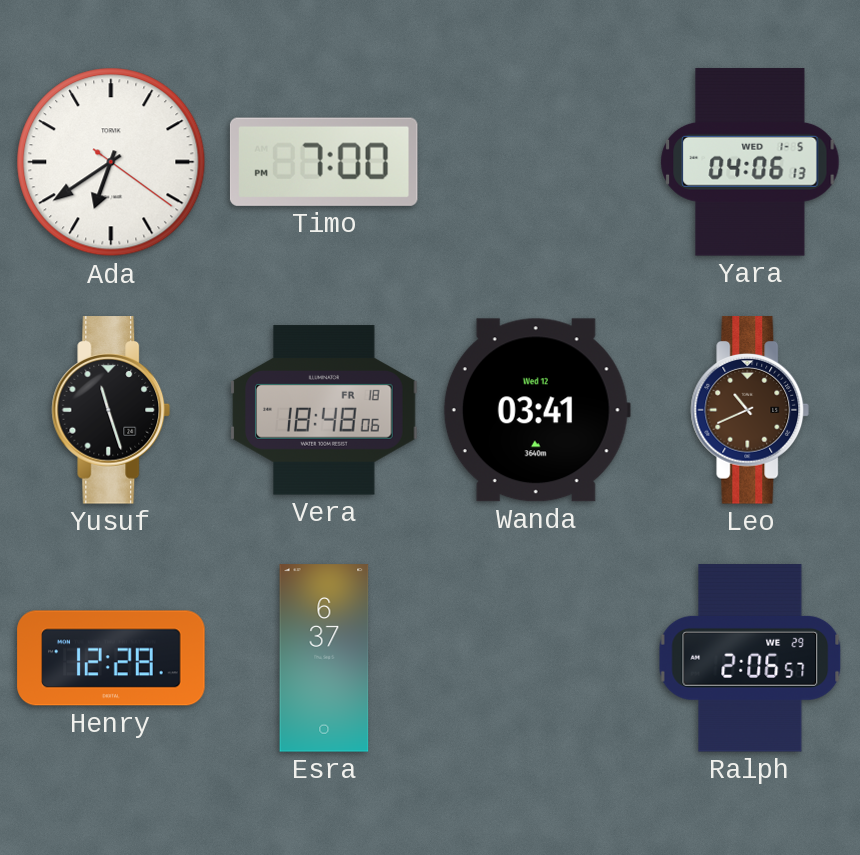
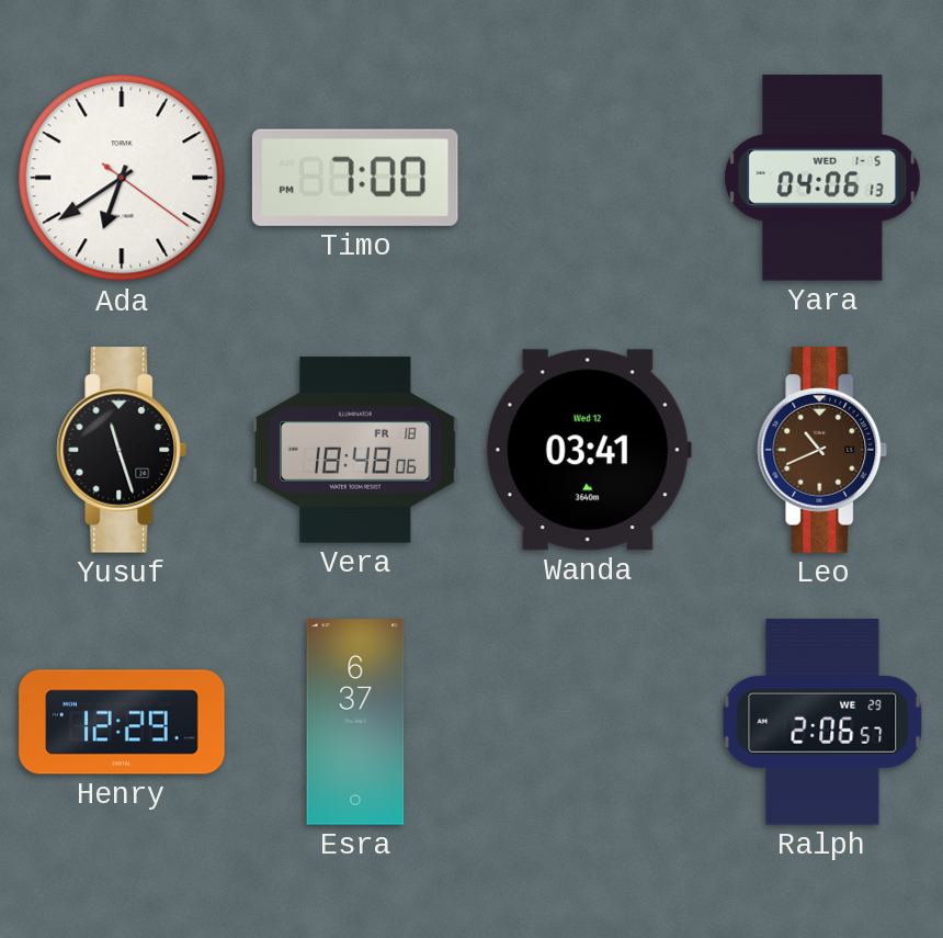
Henry: 12:28 -> 12:29
